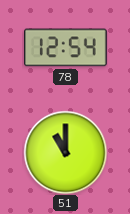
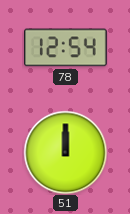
51: 11:00 -> 12:00
